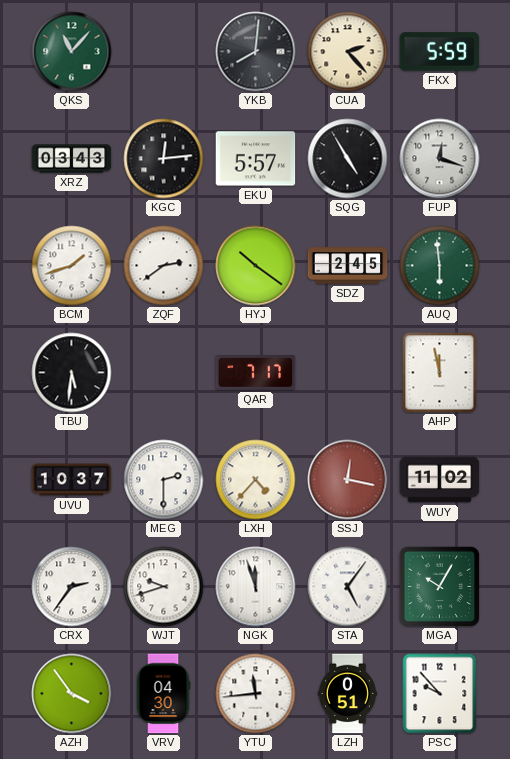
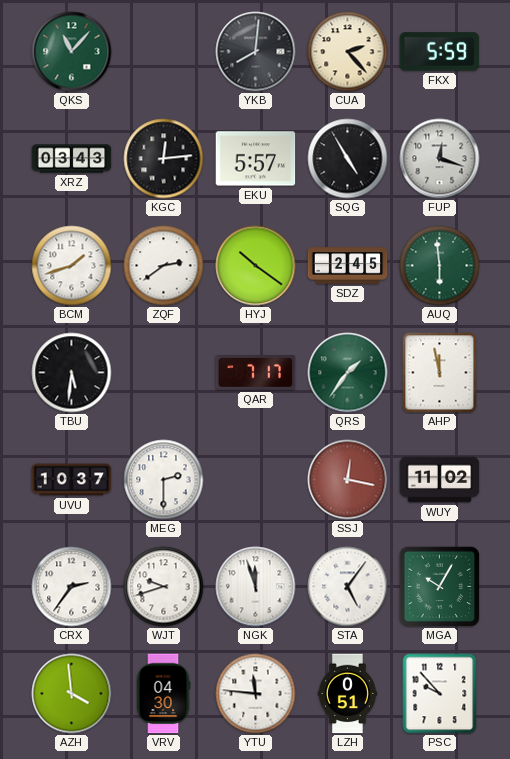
QRS: none -> 1:36
LXH: 4:37 -> none
AZH: 3:54 -> 3:59
YTU: 11:44 -> 11:46
